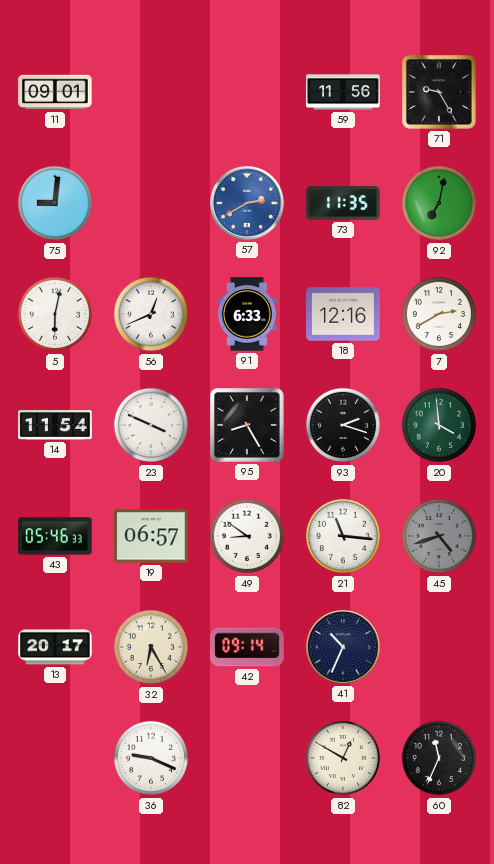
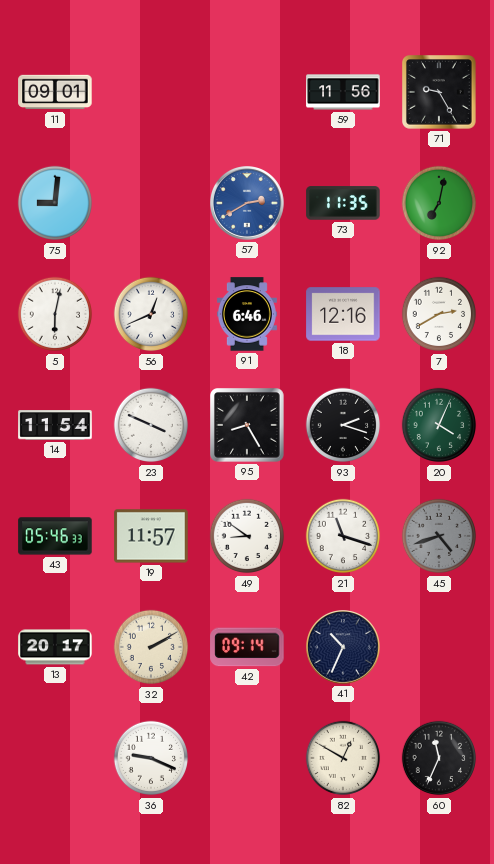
91: 6:33 -> 6:46
20: 3:59 -> 4:04
19: 06:57 -> 11:57
21: 11:16 -> 11:18
32: 6:25 -> 2:10
